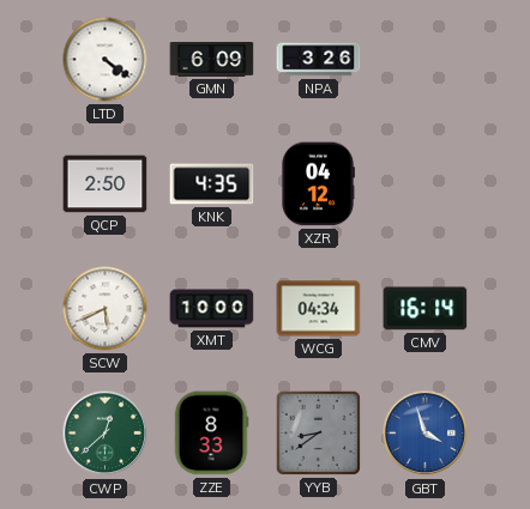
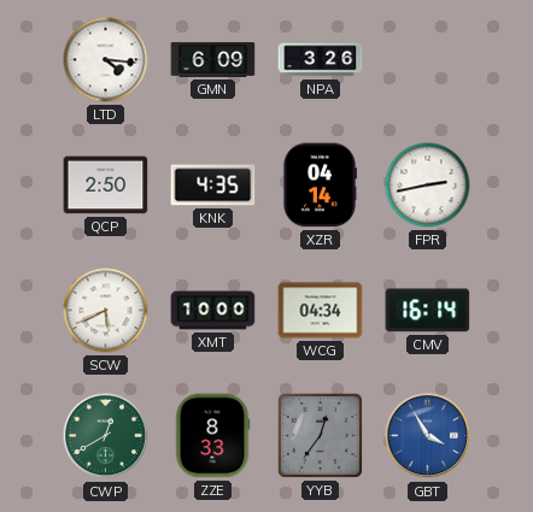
LTD: 4:21 -> 4:16
XZR: 04:12 -> 04:14
FPR: none -> 2:43
CWP: 12:38 -> 12:40
YYB: 8:39 -> 12:36
GBT: 3:57 -> 3:55
